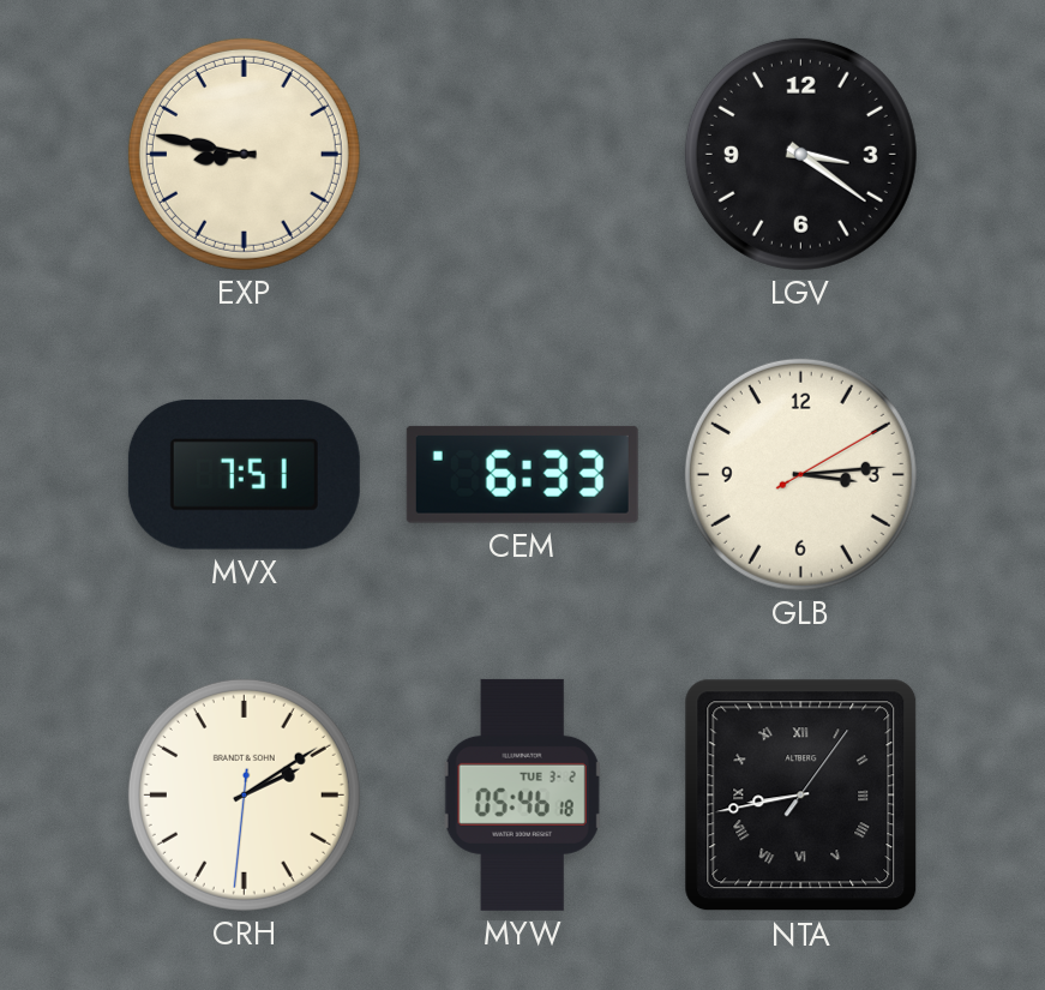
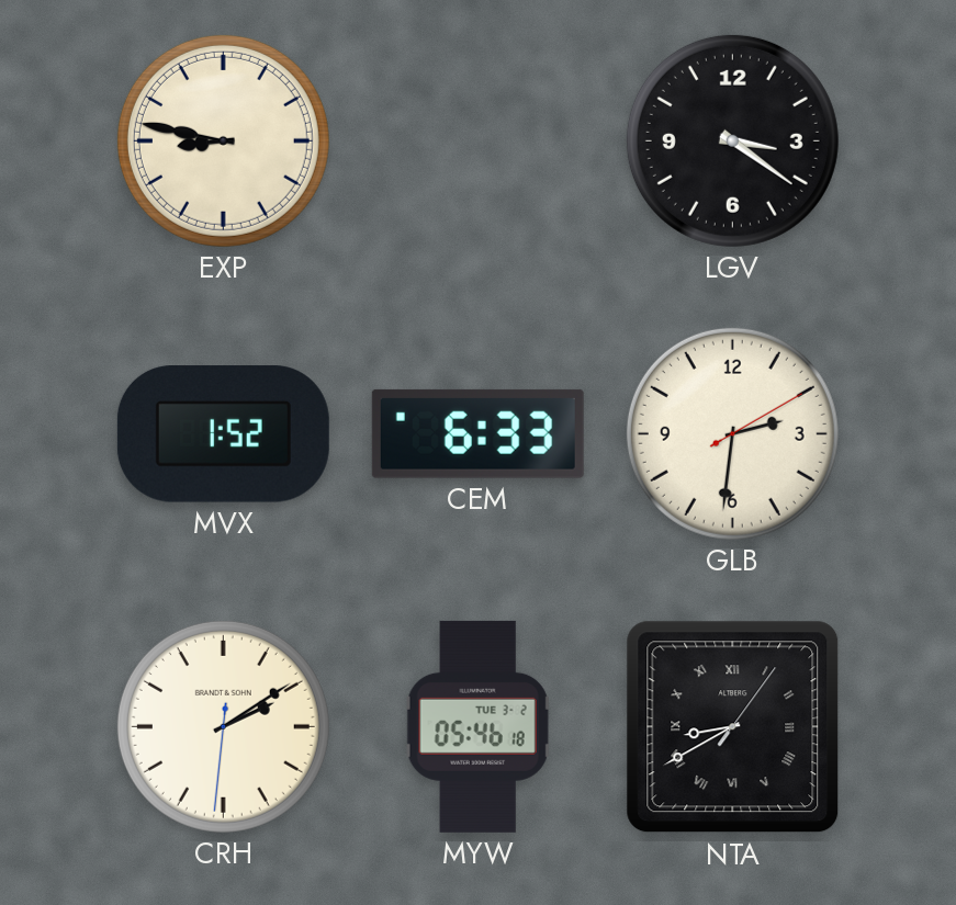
MVX: 7:51 -> 1:52
GLB: 3:14 -> 2:31
NTA: 8:43 -> 8:40
